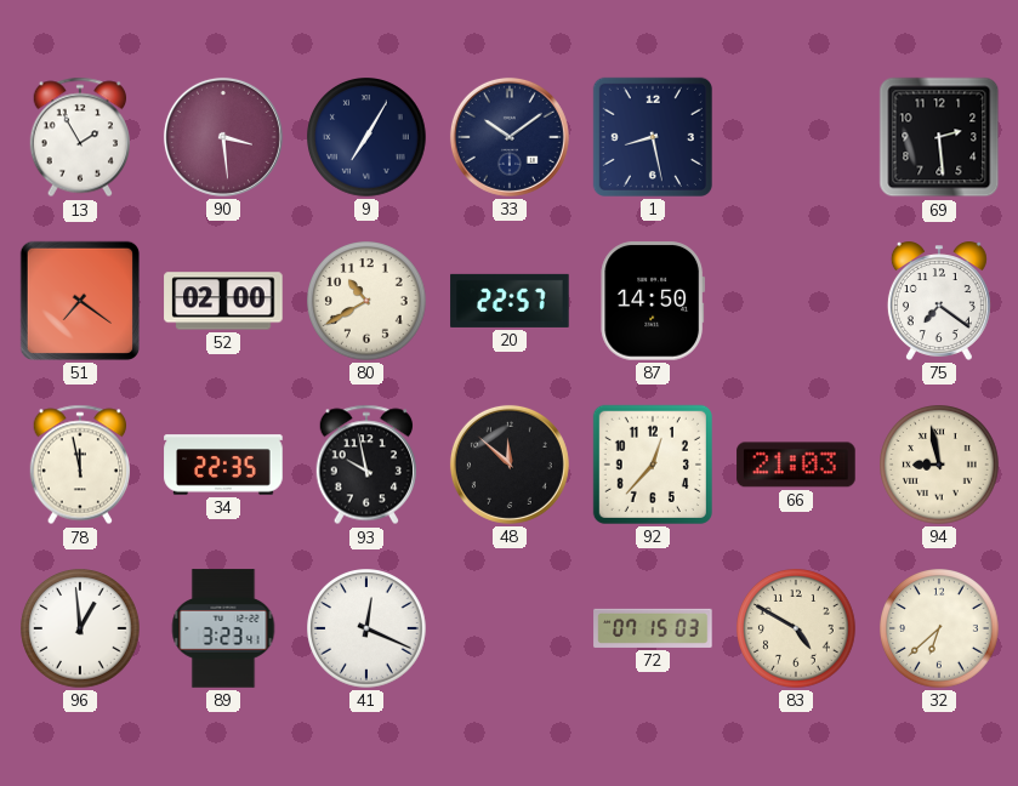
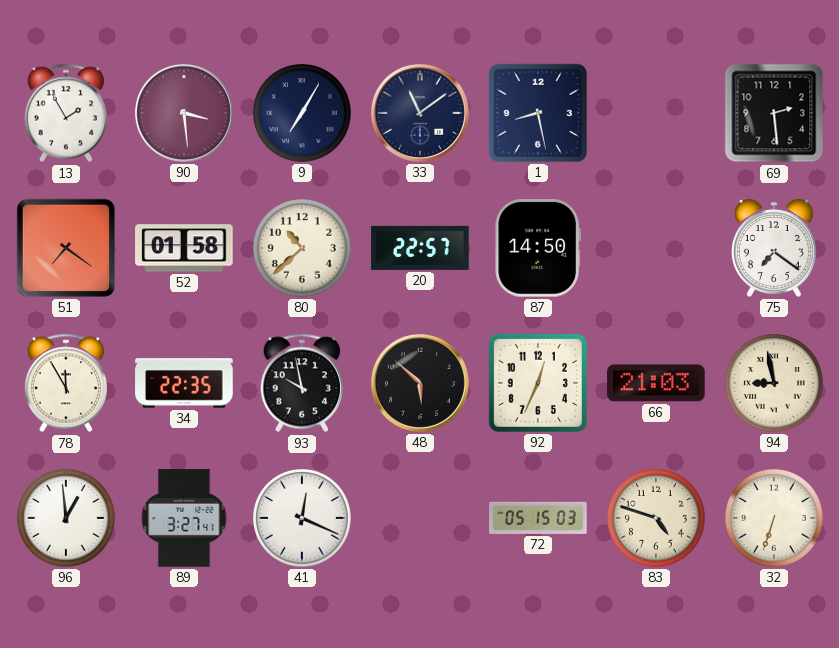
33: 10:09 -> 11:09
52: 02:00 -> 01:58
80: 10:40 -> 10:38
78: 11:58 -> 11:55
48: 11:52 -> 5:52
92: 12:37 -> 12:34
89: 3:23 -> 3:27
72: 07:15 -> 05:15
83: 4:50 -> 4:48
32: 6:38 -> 6:33
